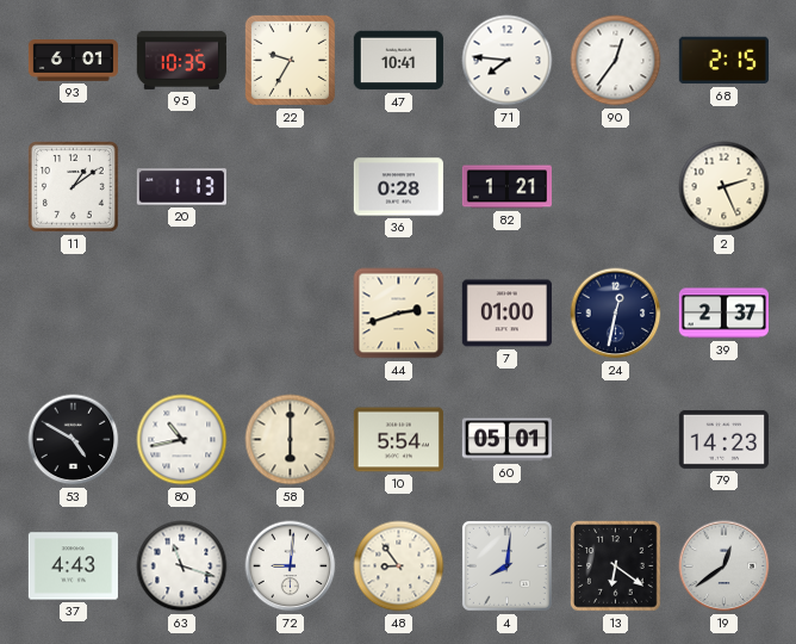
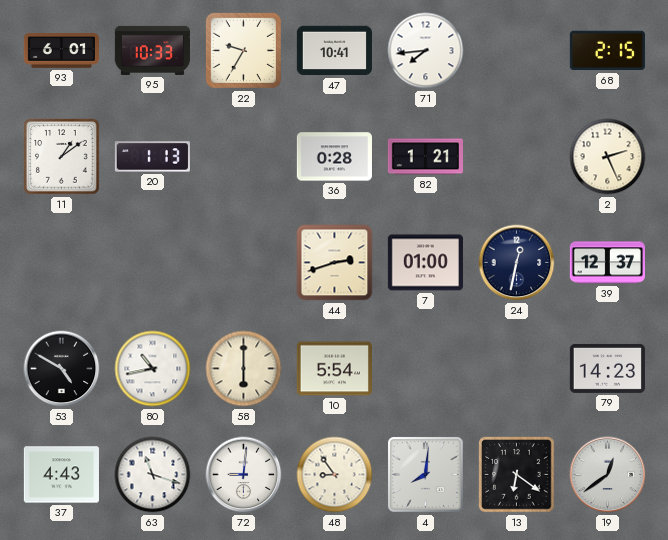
95: 10:35 -> 10:33
71: 7:46 -> 7:44
90: 12:36 -> none
39: 2:37 -> 12:37
60: 05:01 -> none
